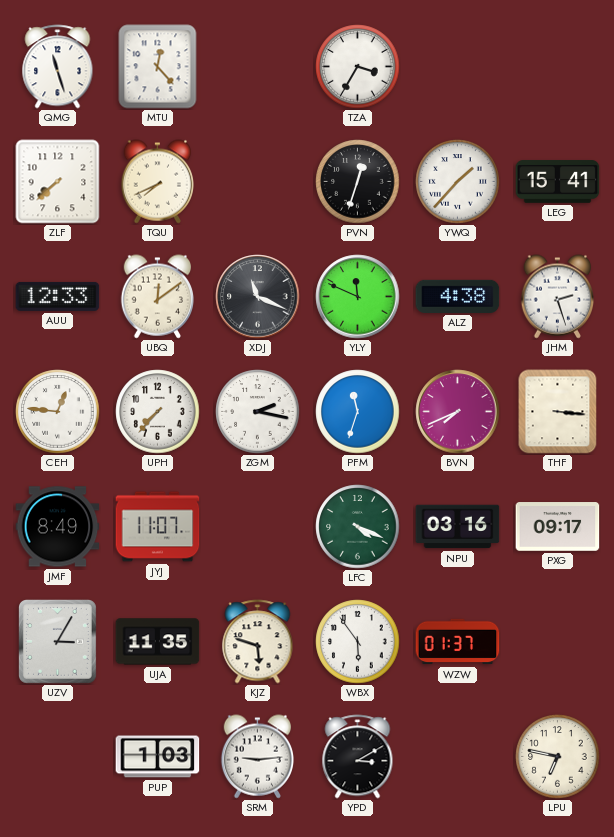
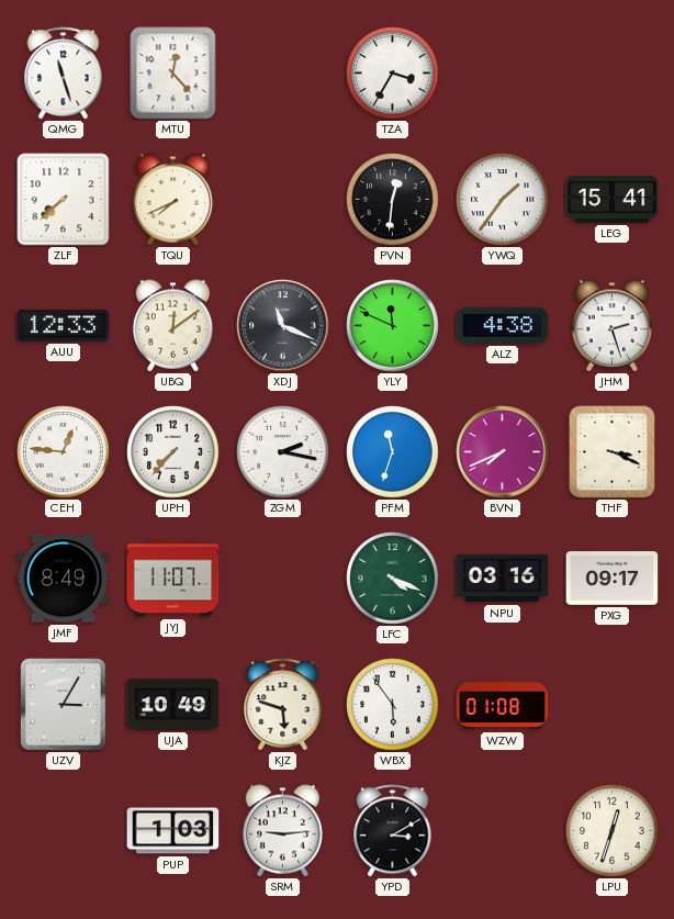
PVN: 12:33 -> 12:31
YWQ: 1:37 -> 1:36
THF: 3:16 -> 3:19
UJA: 11:35 -> 10:49
WZW: 01:37 -> 01:08
LPU: 6:47 -> 12:33
